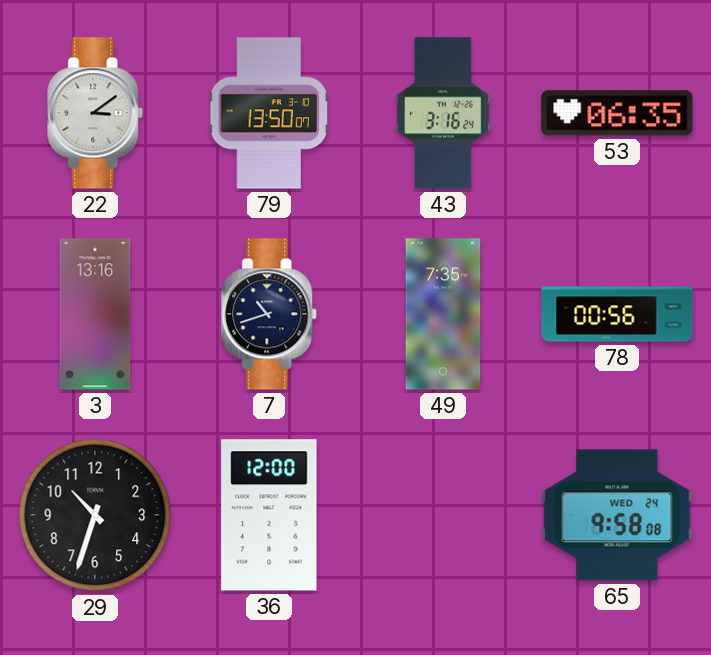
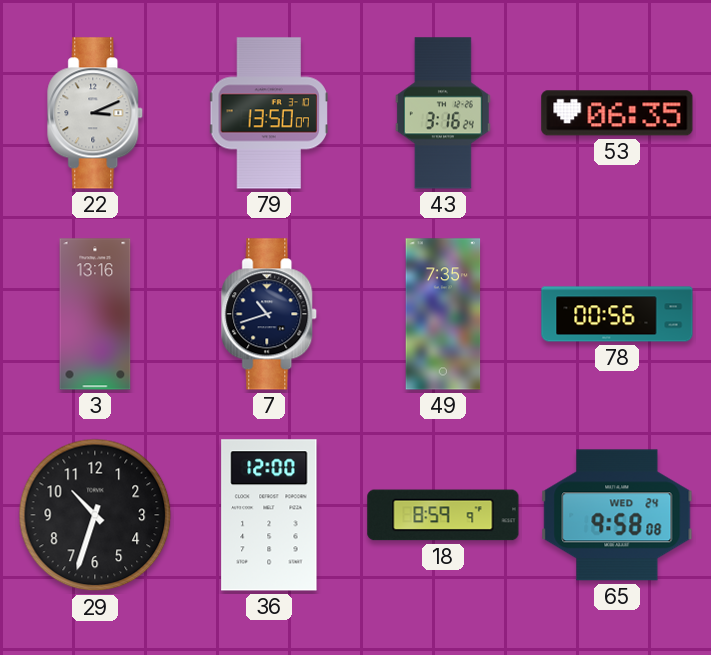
22: 3:09 -> 3:11
18: none -> 8:59
